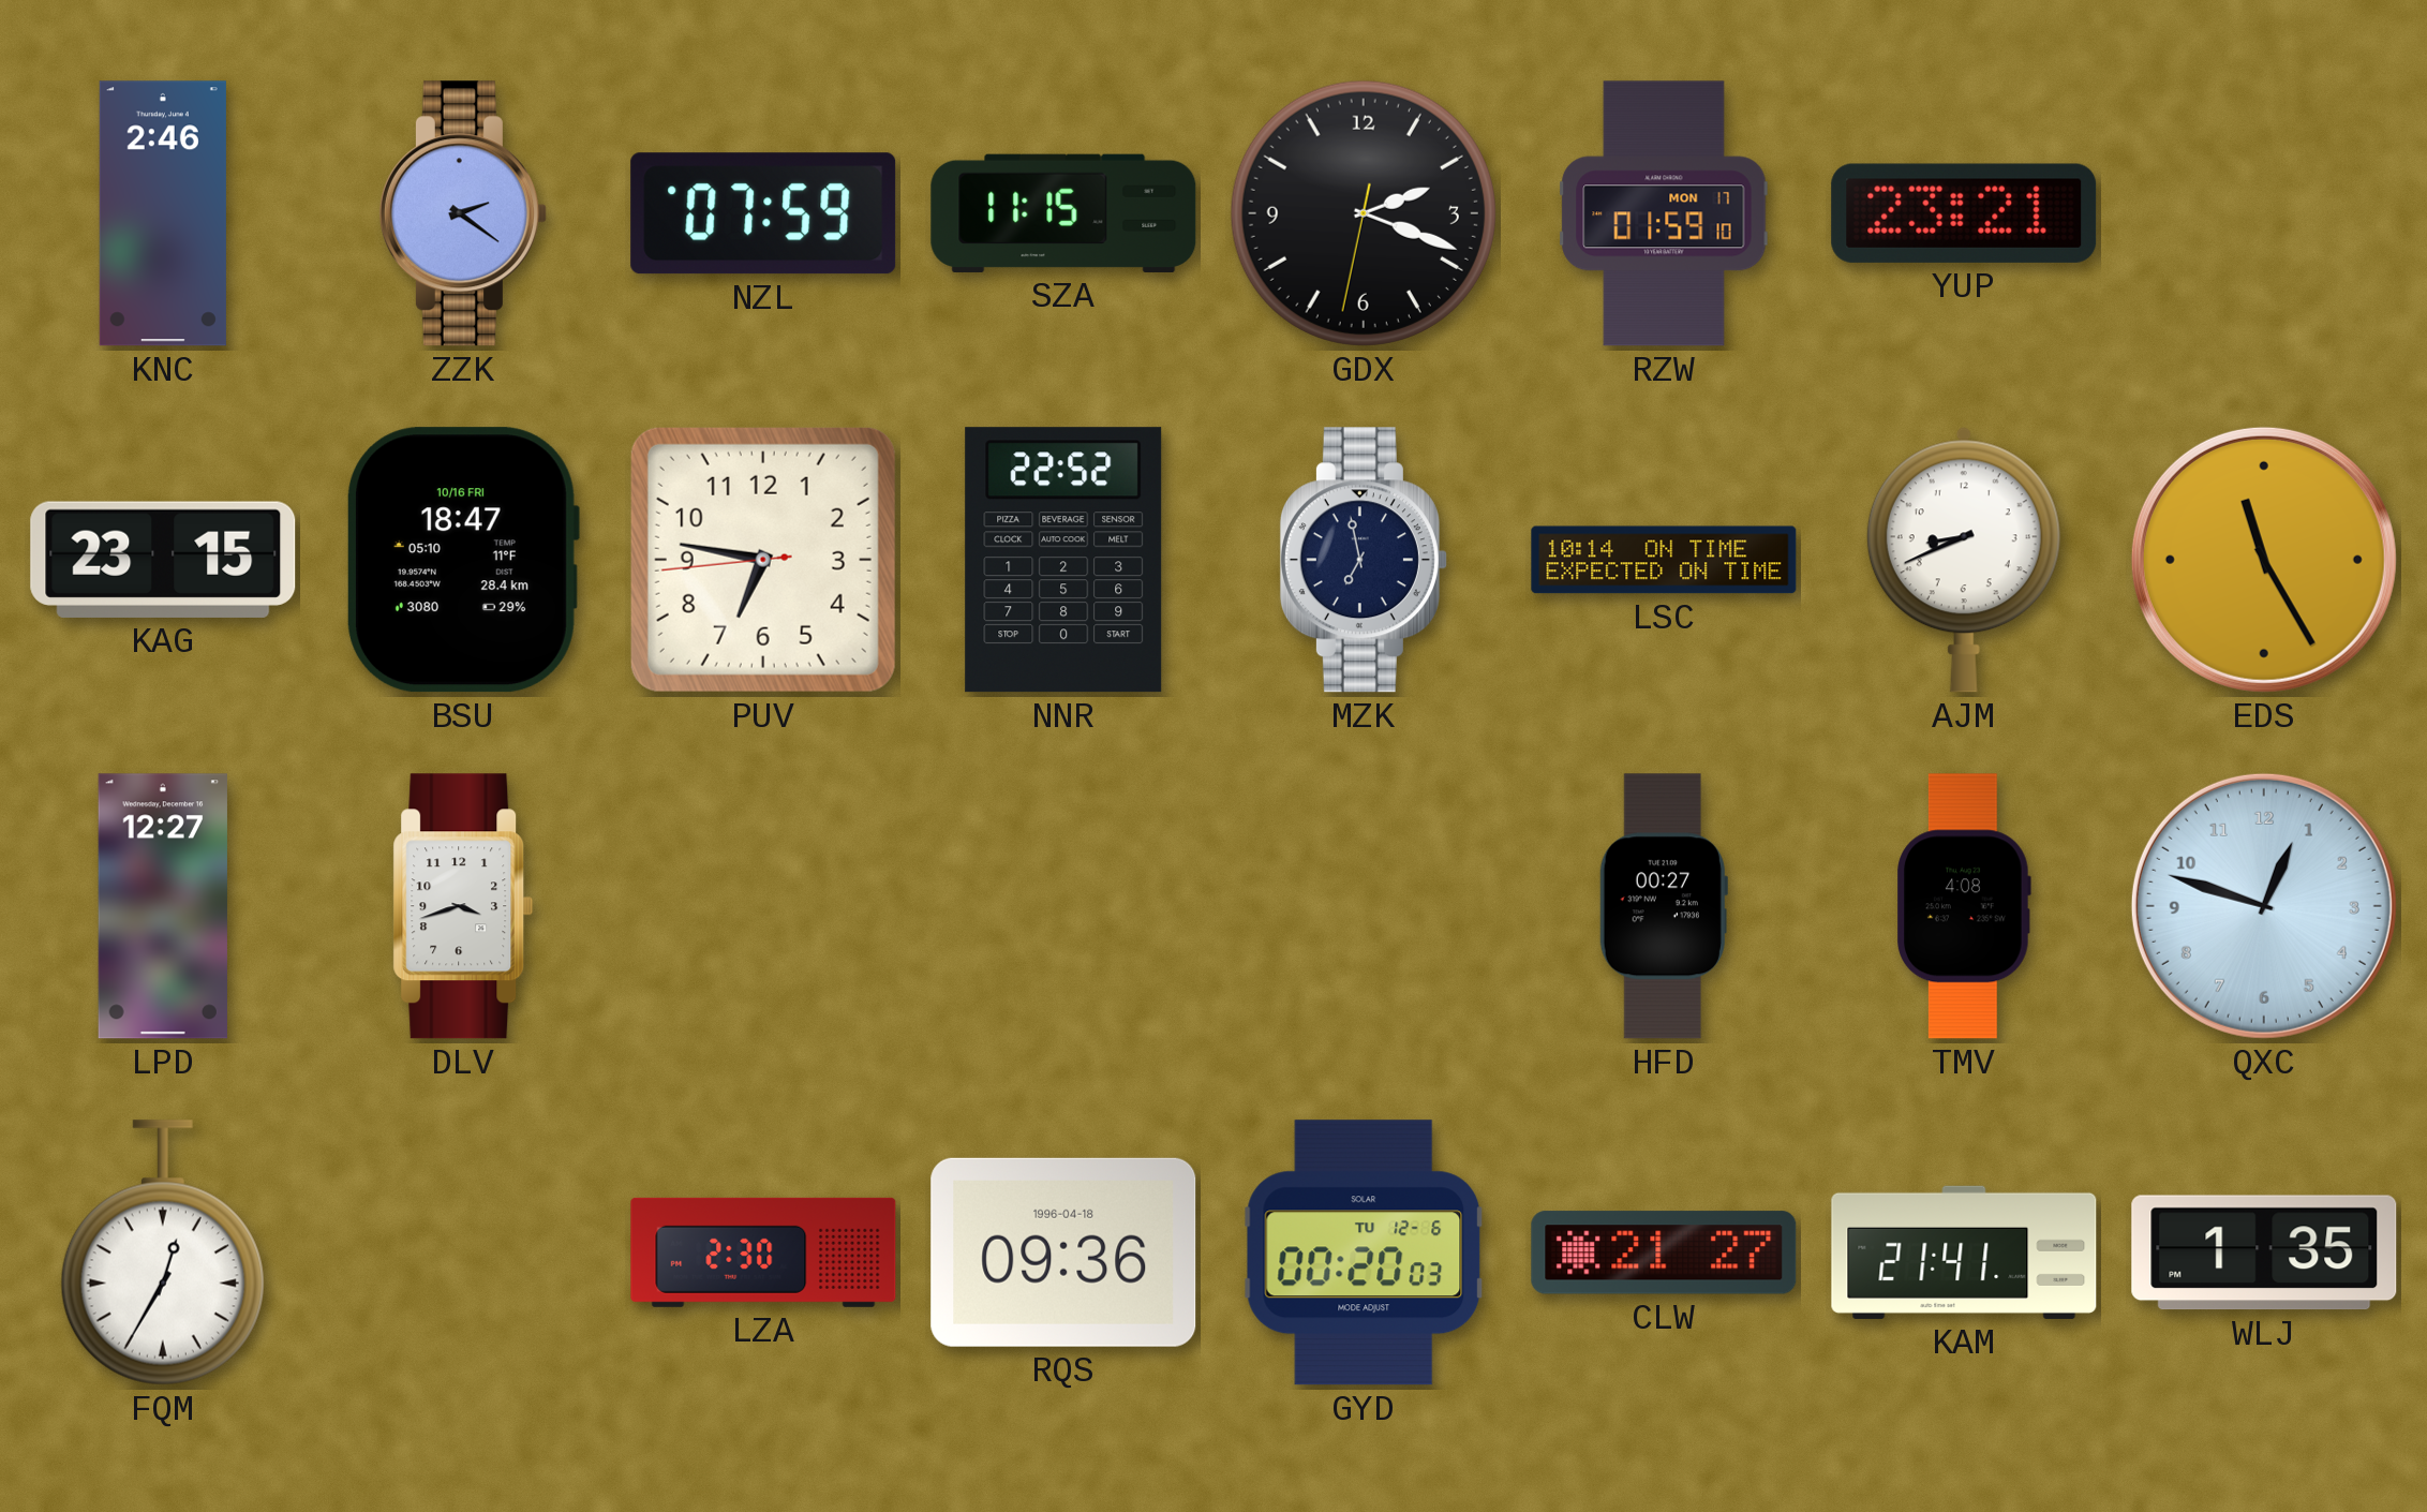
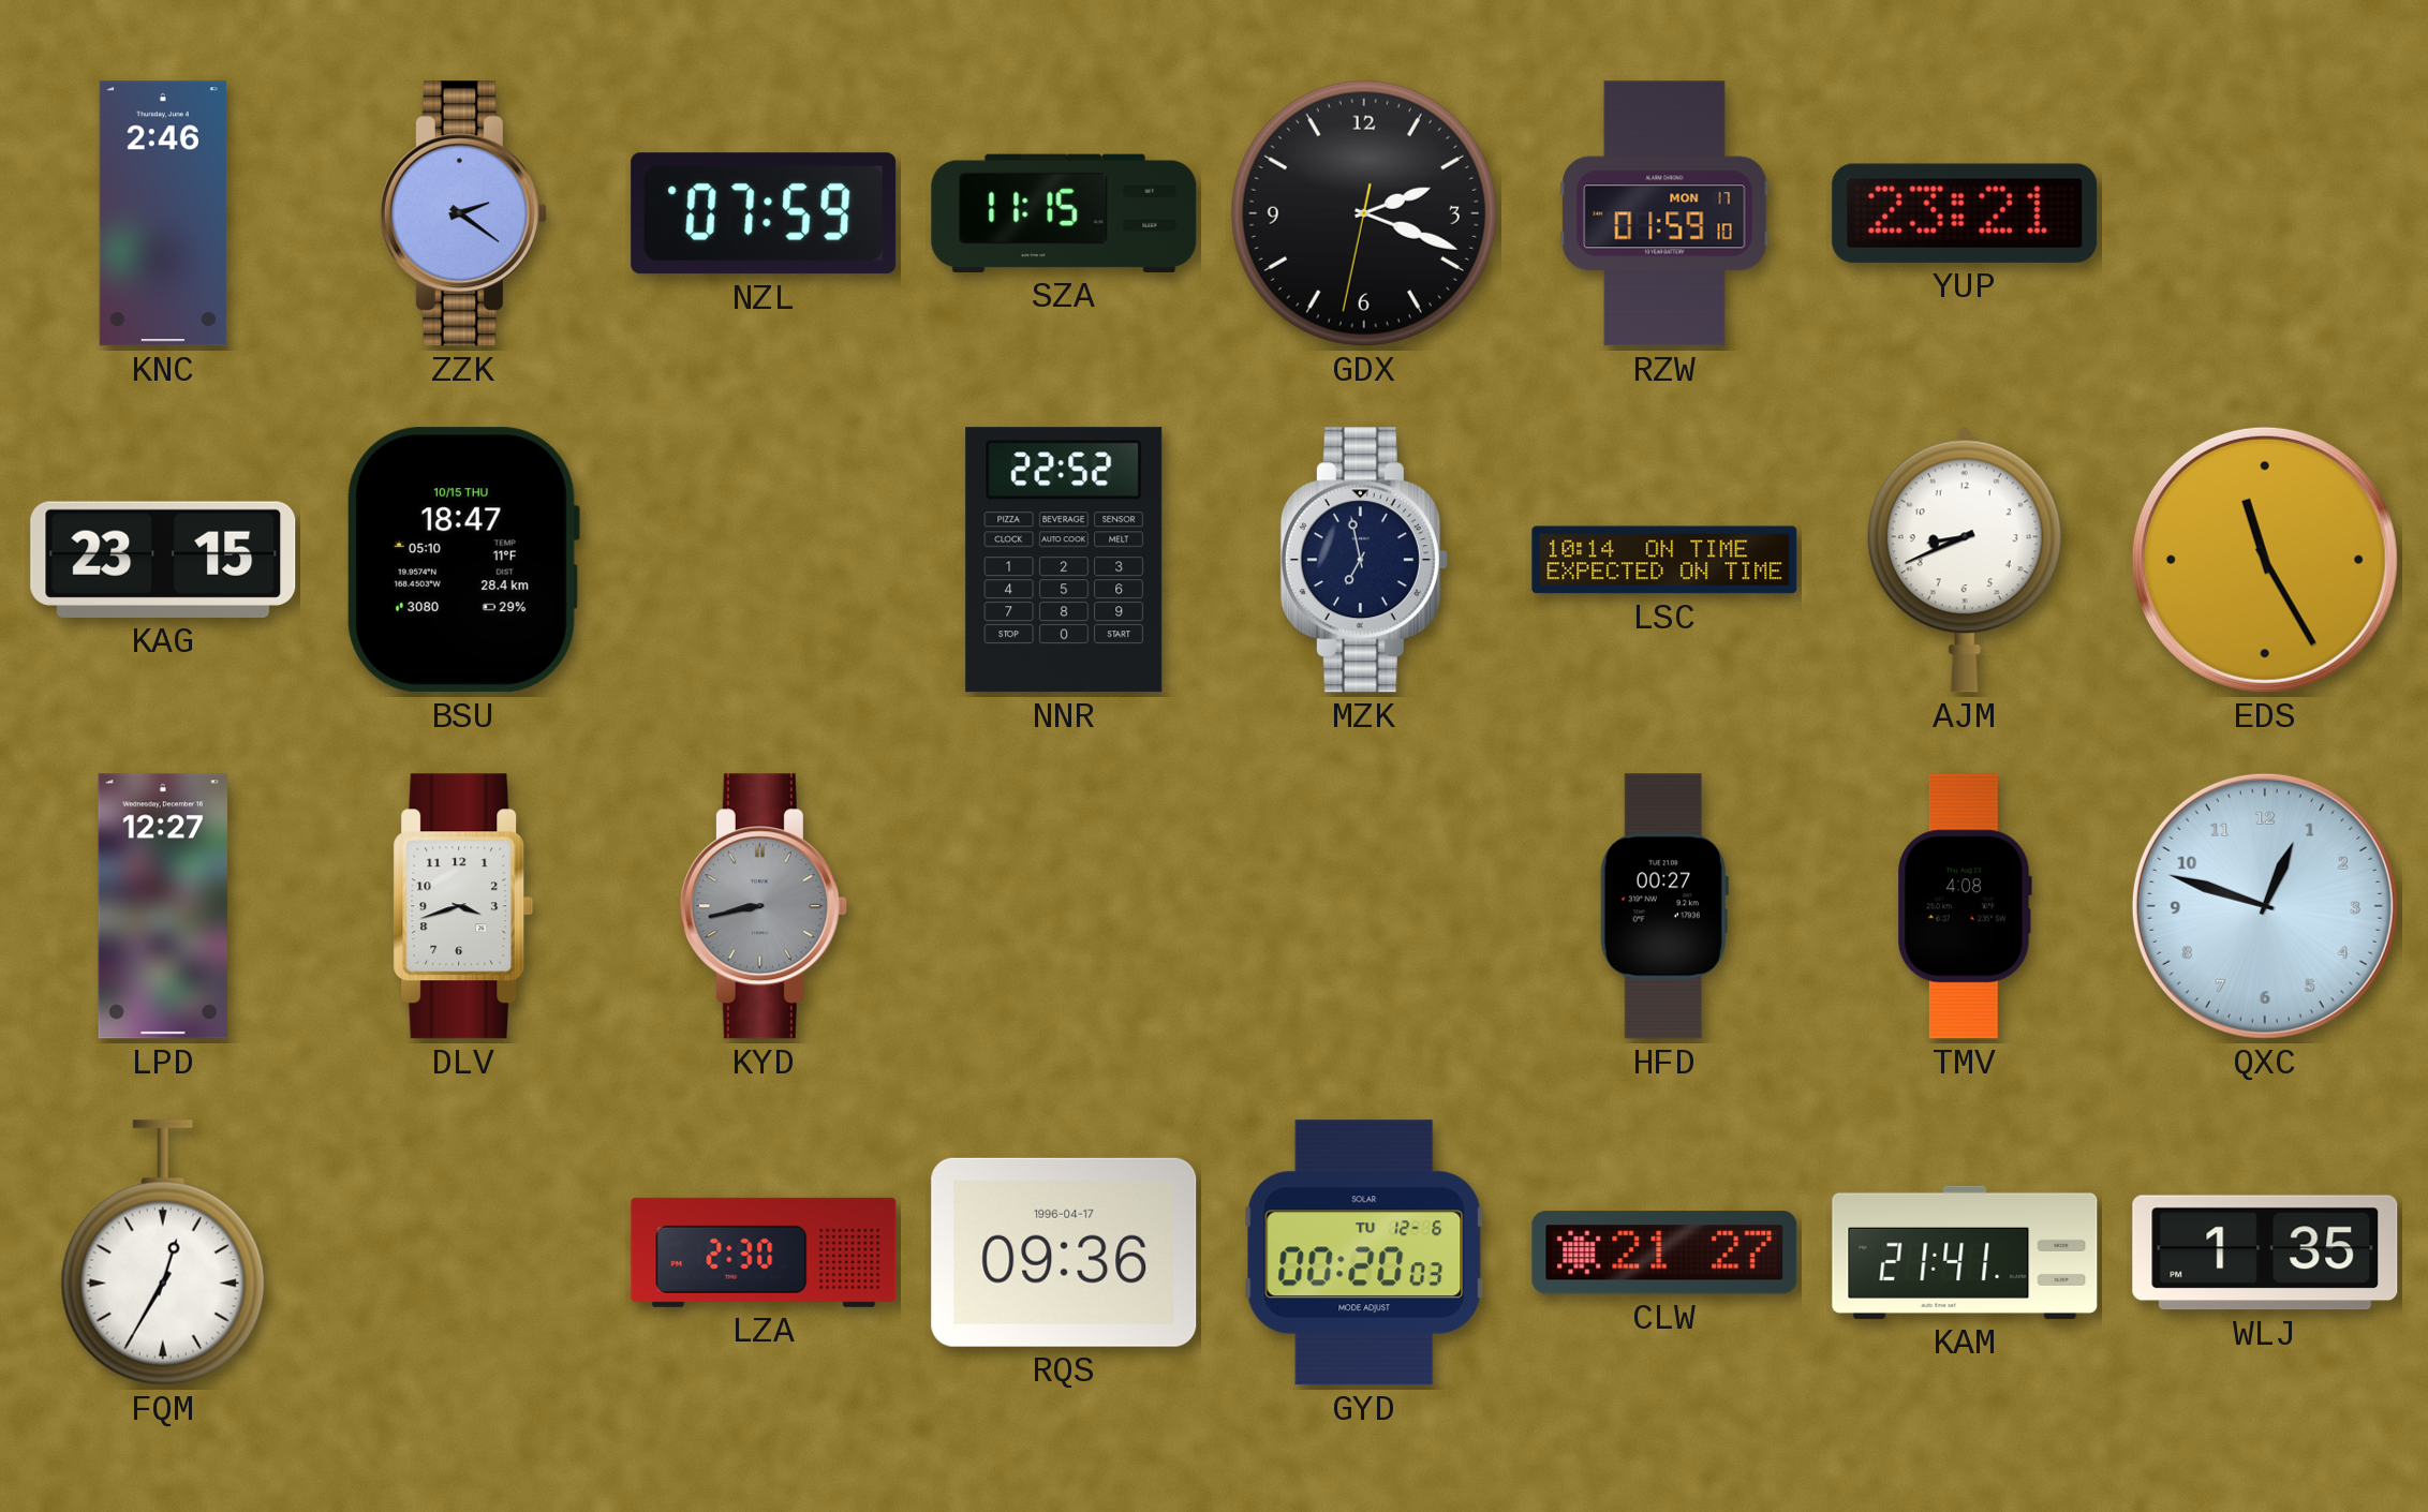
BSU date: 10/16 FRI -> 10/15 THU
PUV: 6:46 -> none
KYD: none -> 8:43
RQS date: 1996-04-18 -> 1996-04-17
